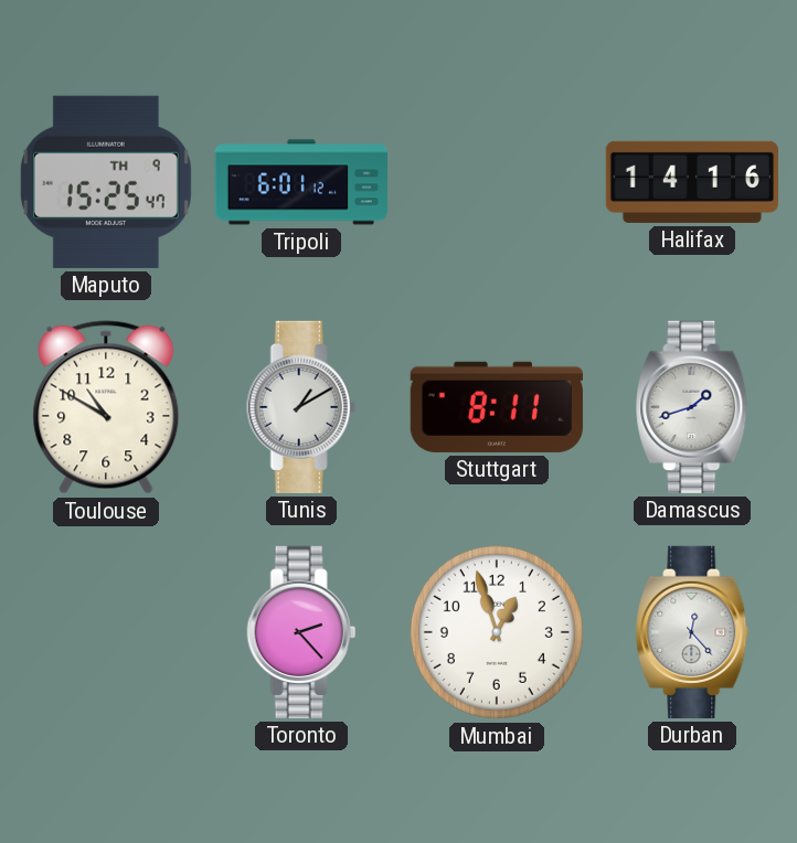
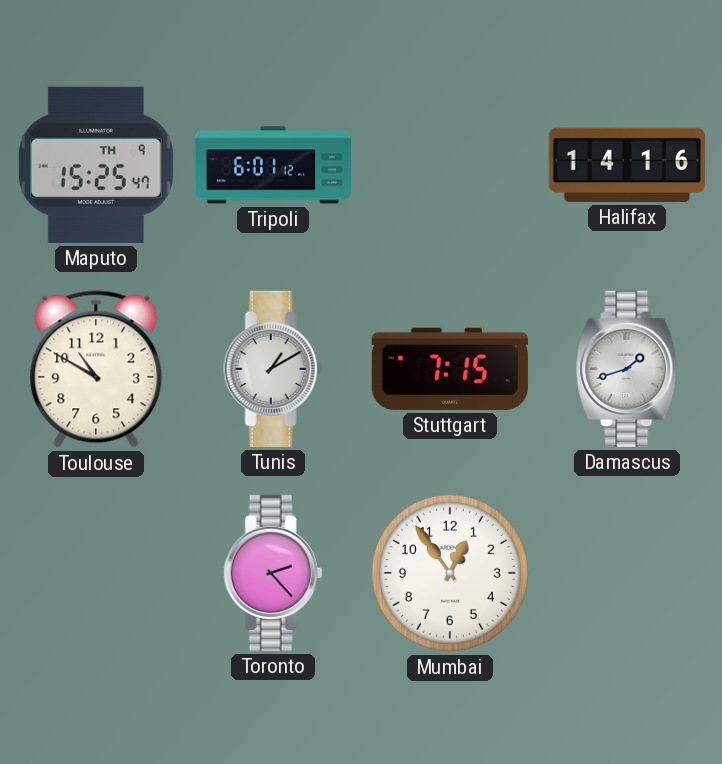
Stuttgart: 8:11 -> 7:15
Mumbai: 12:57 -> 12:54
Durban: 12:23 -> none
